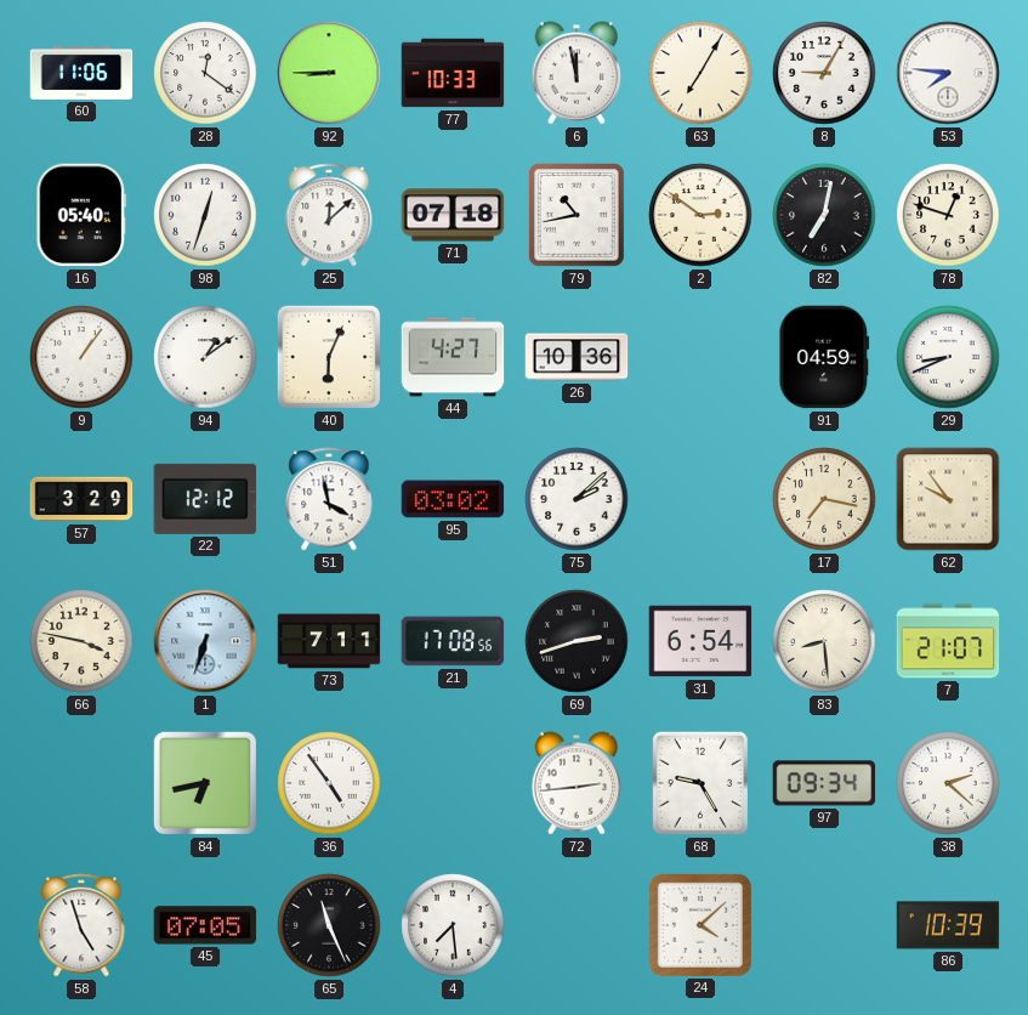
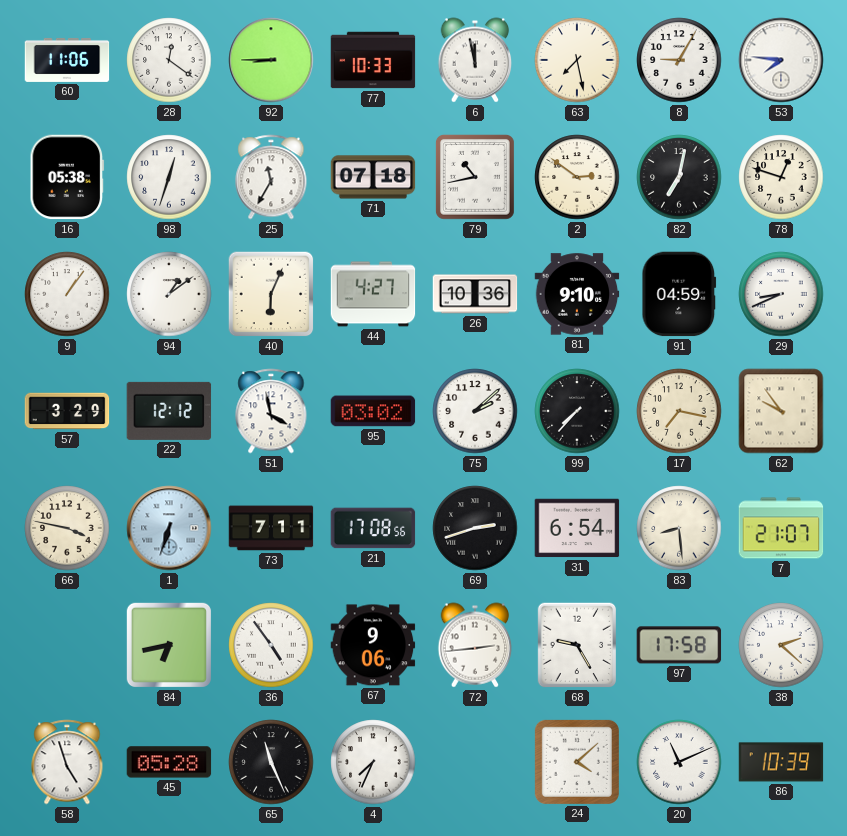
63: 7:05 -> 7:28
16: 05:40 -> 05:38
25: 12:08 -> 11:35
81: none -> 9:10
99: none -> 7:37
67: none -> 9:06
97: 09:34 -> 17:58
45: 07:05 -> 05:28
4: 7:29 -> 7:34
20: none -> 11:11
